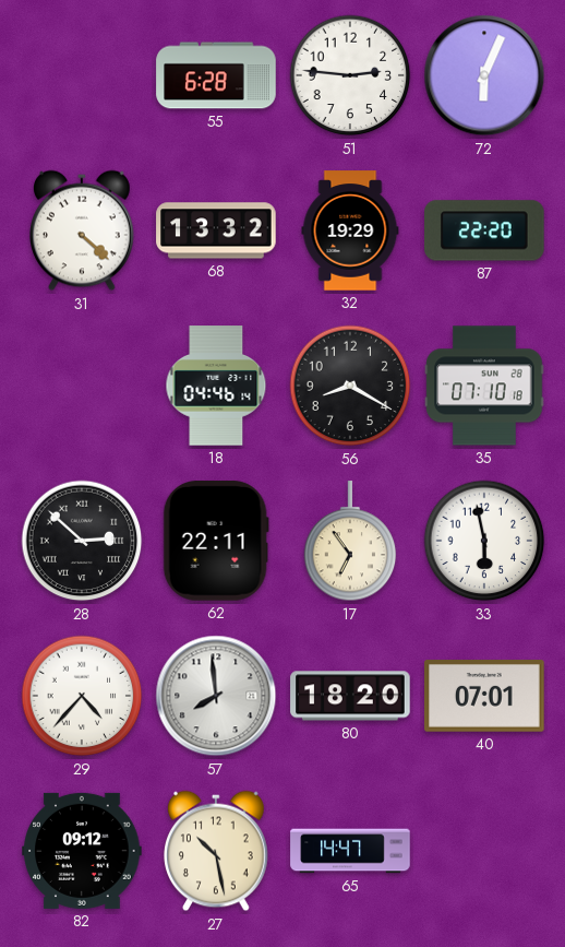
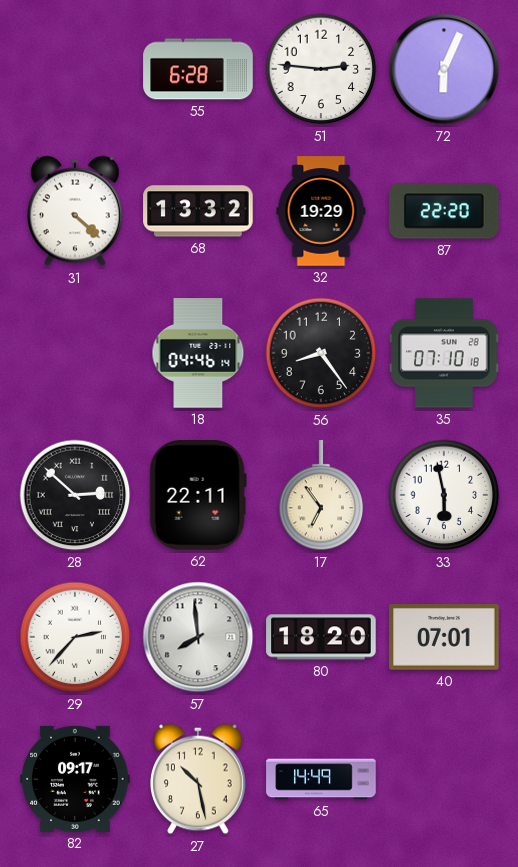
56: 8:20 -> 8:24
29: 4:37 -> 2:37
82: 09:12 -> 09:17
65: 14:47 -> 14:49
